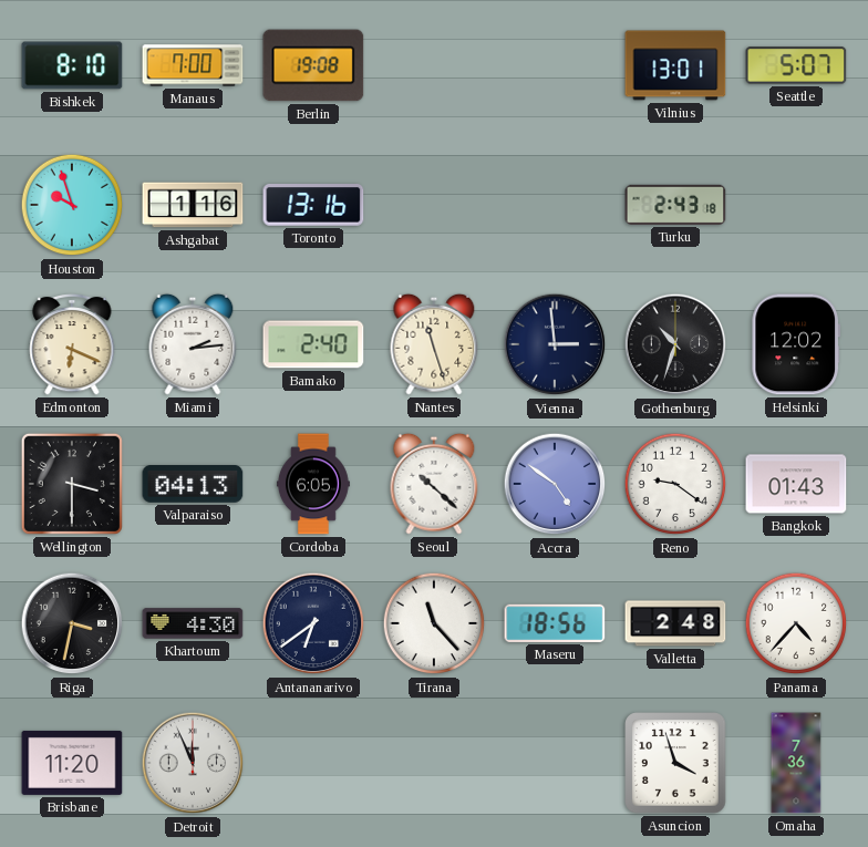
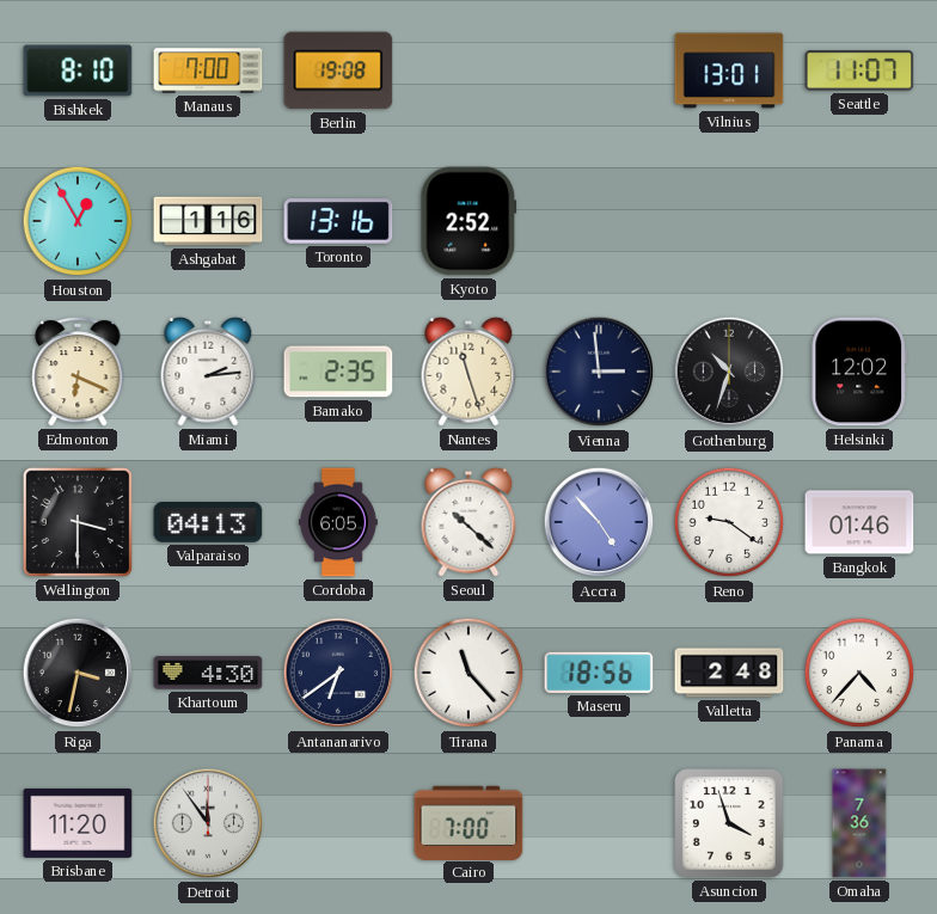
Seattle: 5:07 -> 11:07
Houston: 9:57 -> 12:55
Kyoto: none -> 2:52
Turku: 2:43 -> none
Bamako: 2:40 -> 2:35
Accra: 4:51 -> 4:53
Bangkok: 01:43 -> 01:46
Detroit: 11:56 -> 11:54
Cairo: none -> 7:00
